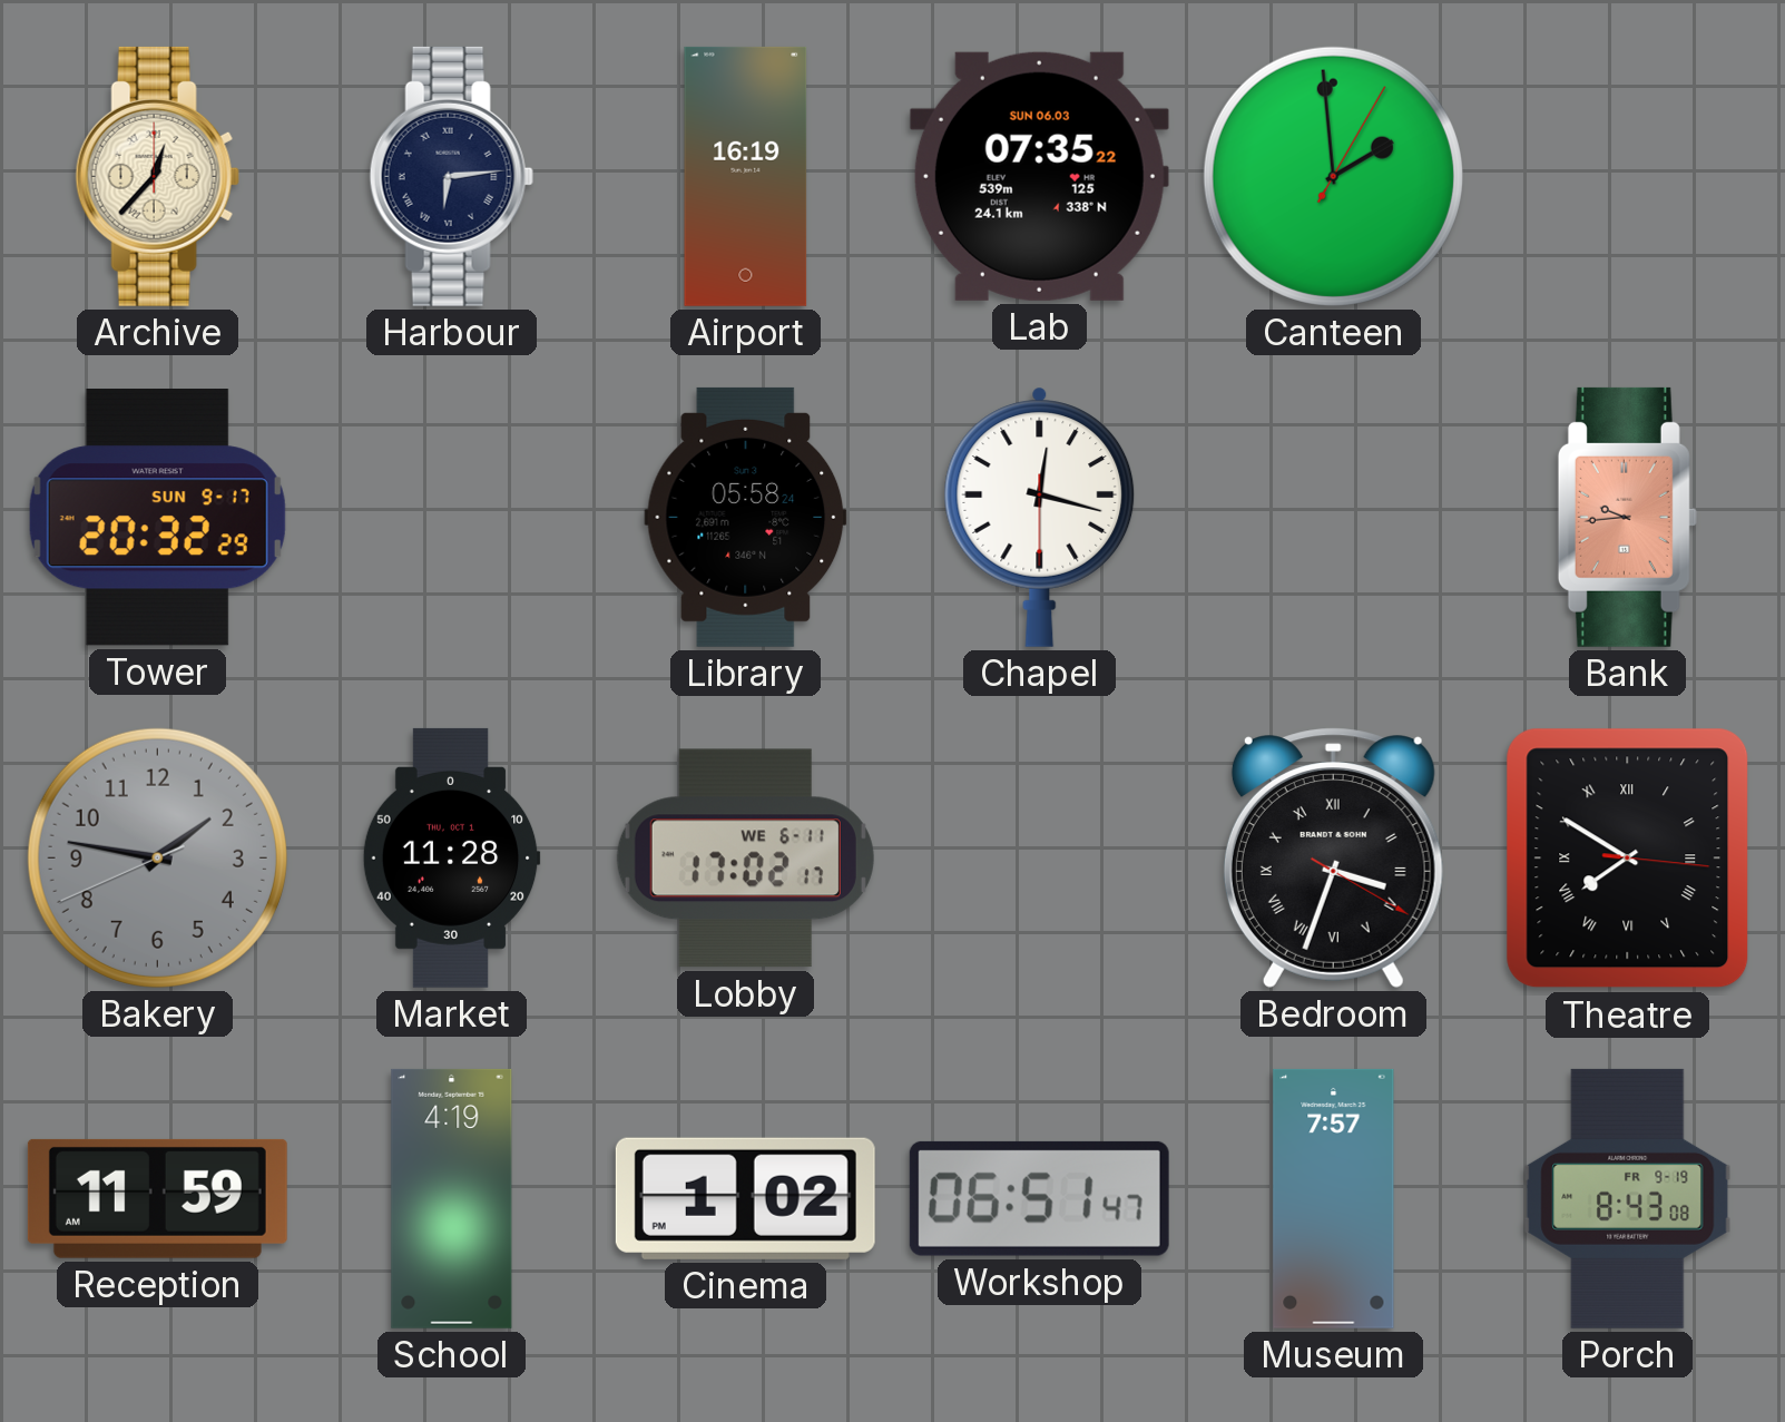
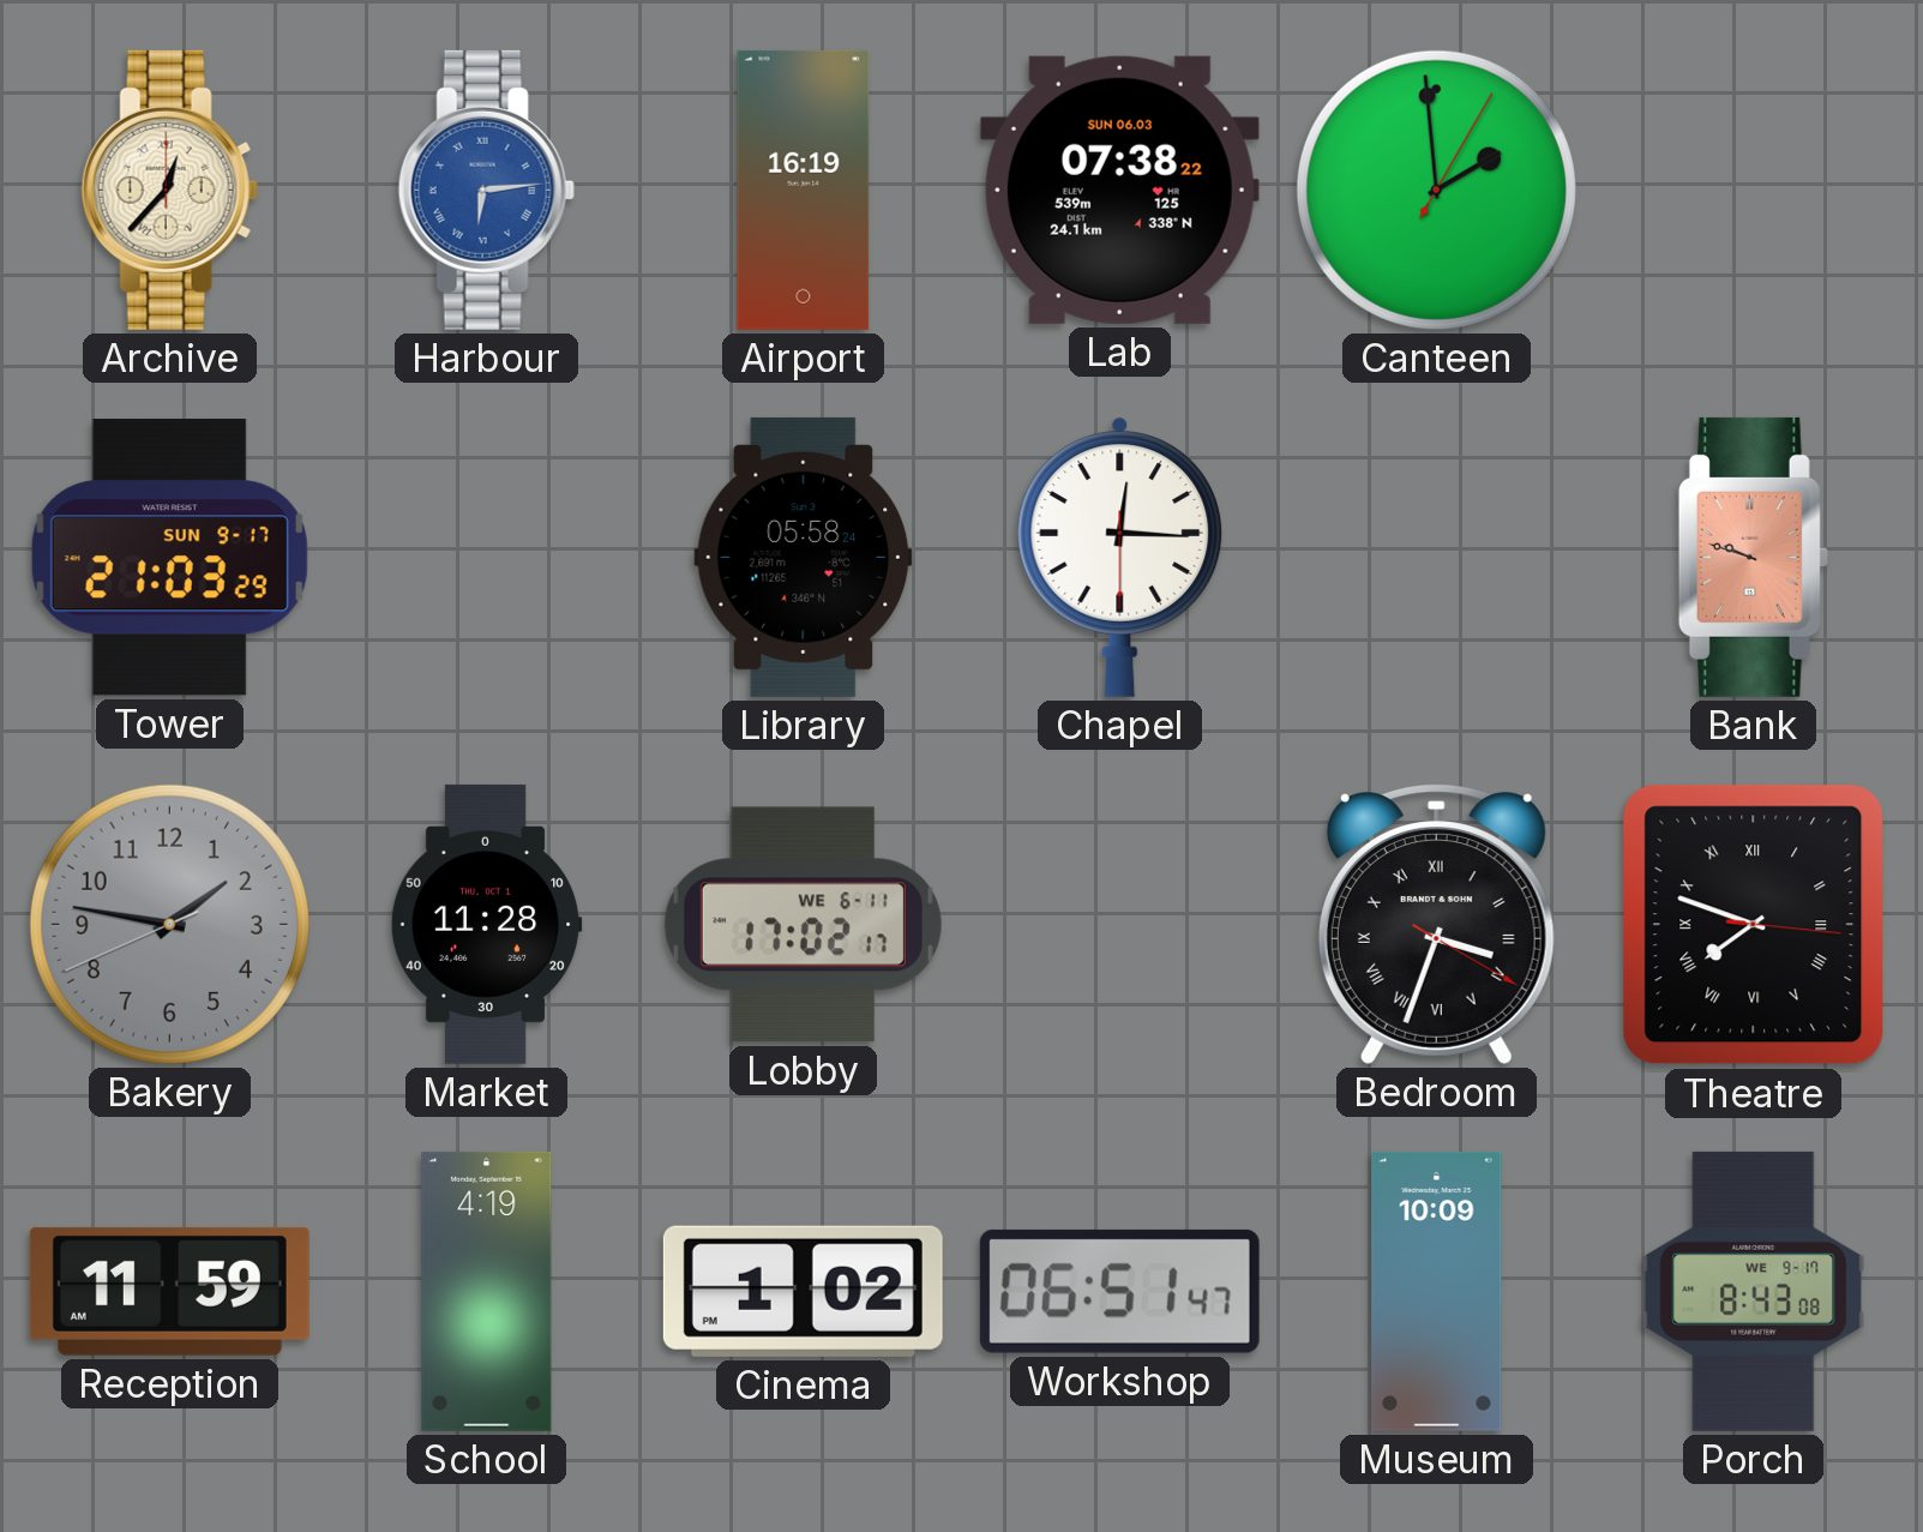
Harbour dial: navy -> blue
Lab: 07:35 -> 07:38
Tower: 20:32 -> 21:03
Chapel: 12:17 -> 12:15
Bank: 9:44 -> 9:48
Theatre: 7:50 -> 7:48
Museum: 7:57 -> 10:09
Porch date: FR 9-19 -> WE 9-17
